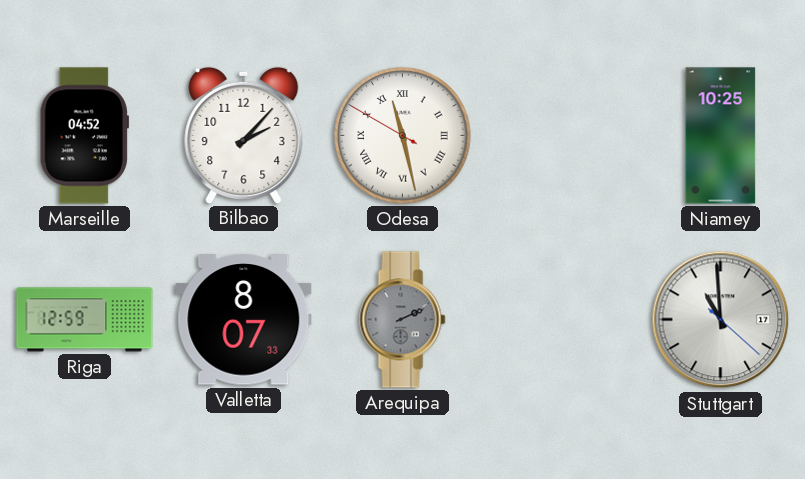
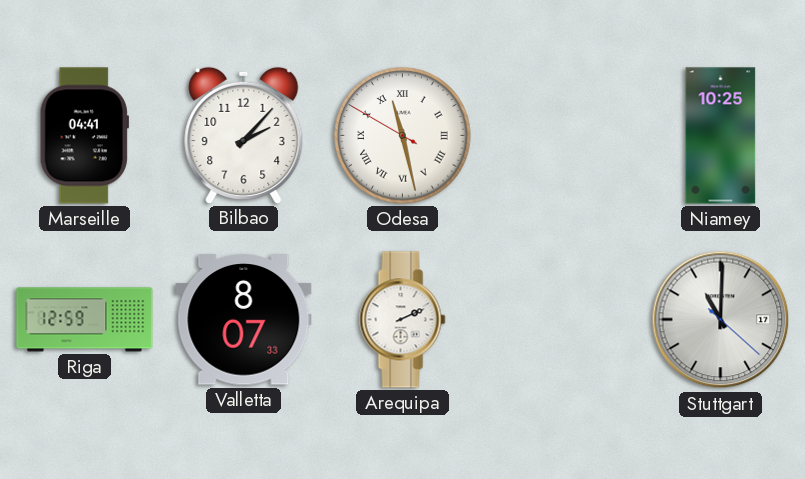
Marseille: 04:52 -> 04:41
Arequipa dial: grey -> white
Stuttgart: 10:59 -> 11:00
